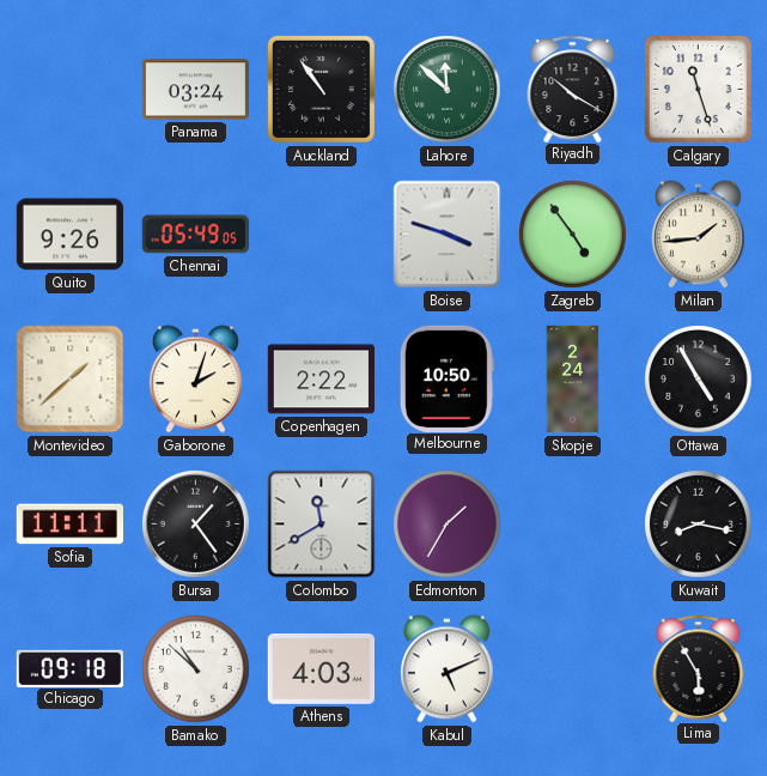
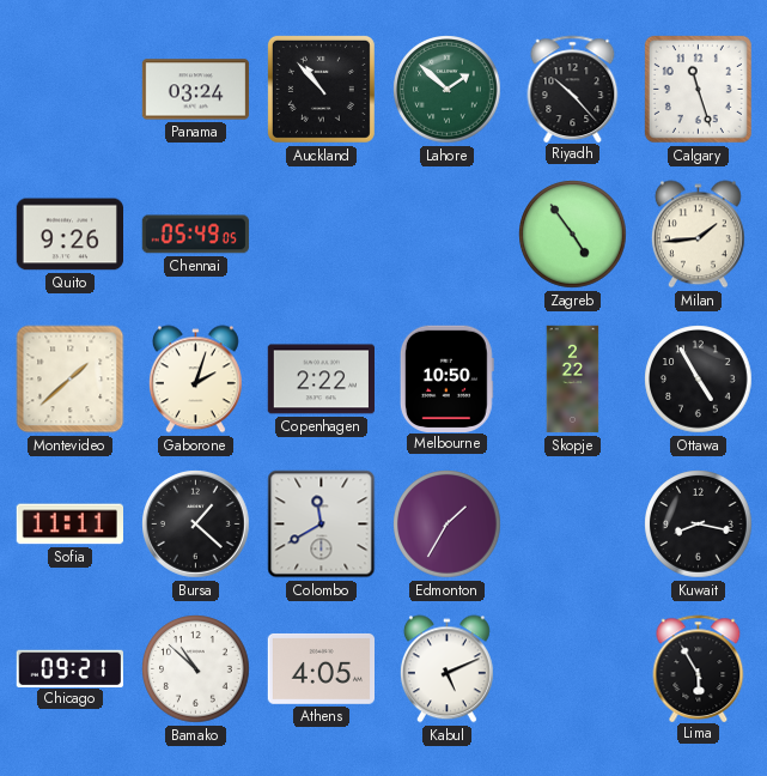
Auckland: 10:54 -> 10:53
Lahore: 11:52 -> 1:52
Riyadh: 10:20 -> 10:23
Boise: 3:48 -> none
Skopje: 2:24 -> 2:22
Bursa: 1:24 -> 1:22
Chicago: 09:18 -> 09:21
Athens: 4:03 -> 4:05
